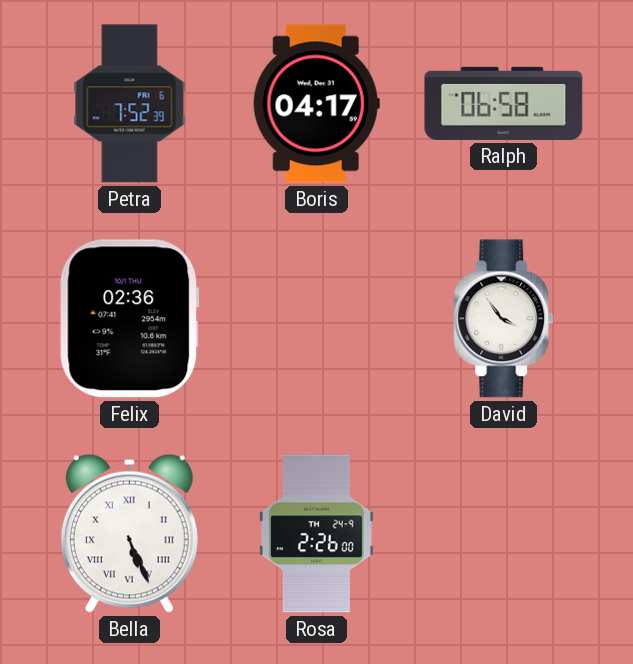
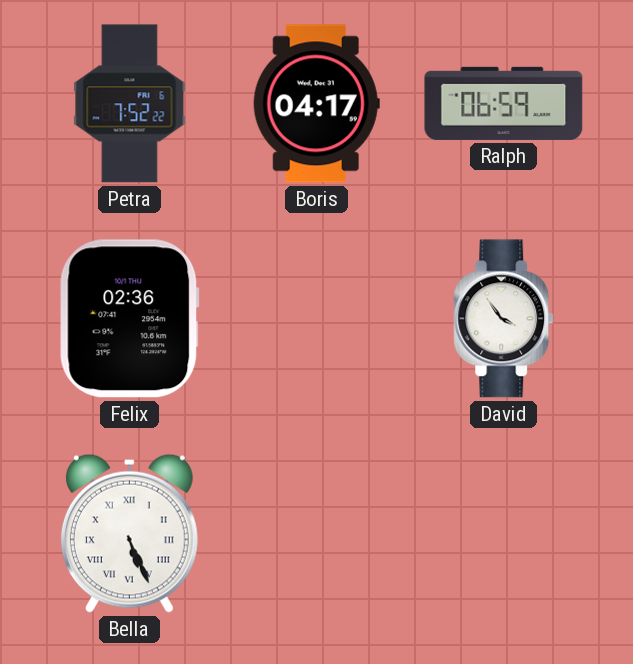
Petra: 7:52:39 -> 7:52:22
Ralph: 06:58 -> 06:59
Rosa: 2:26 -> none
